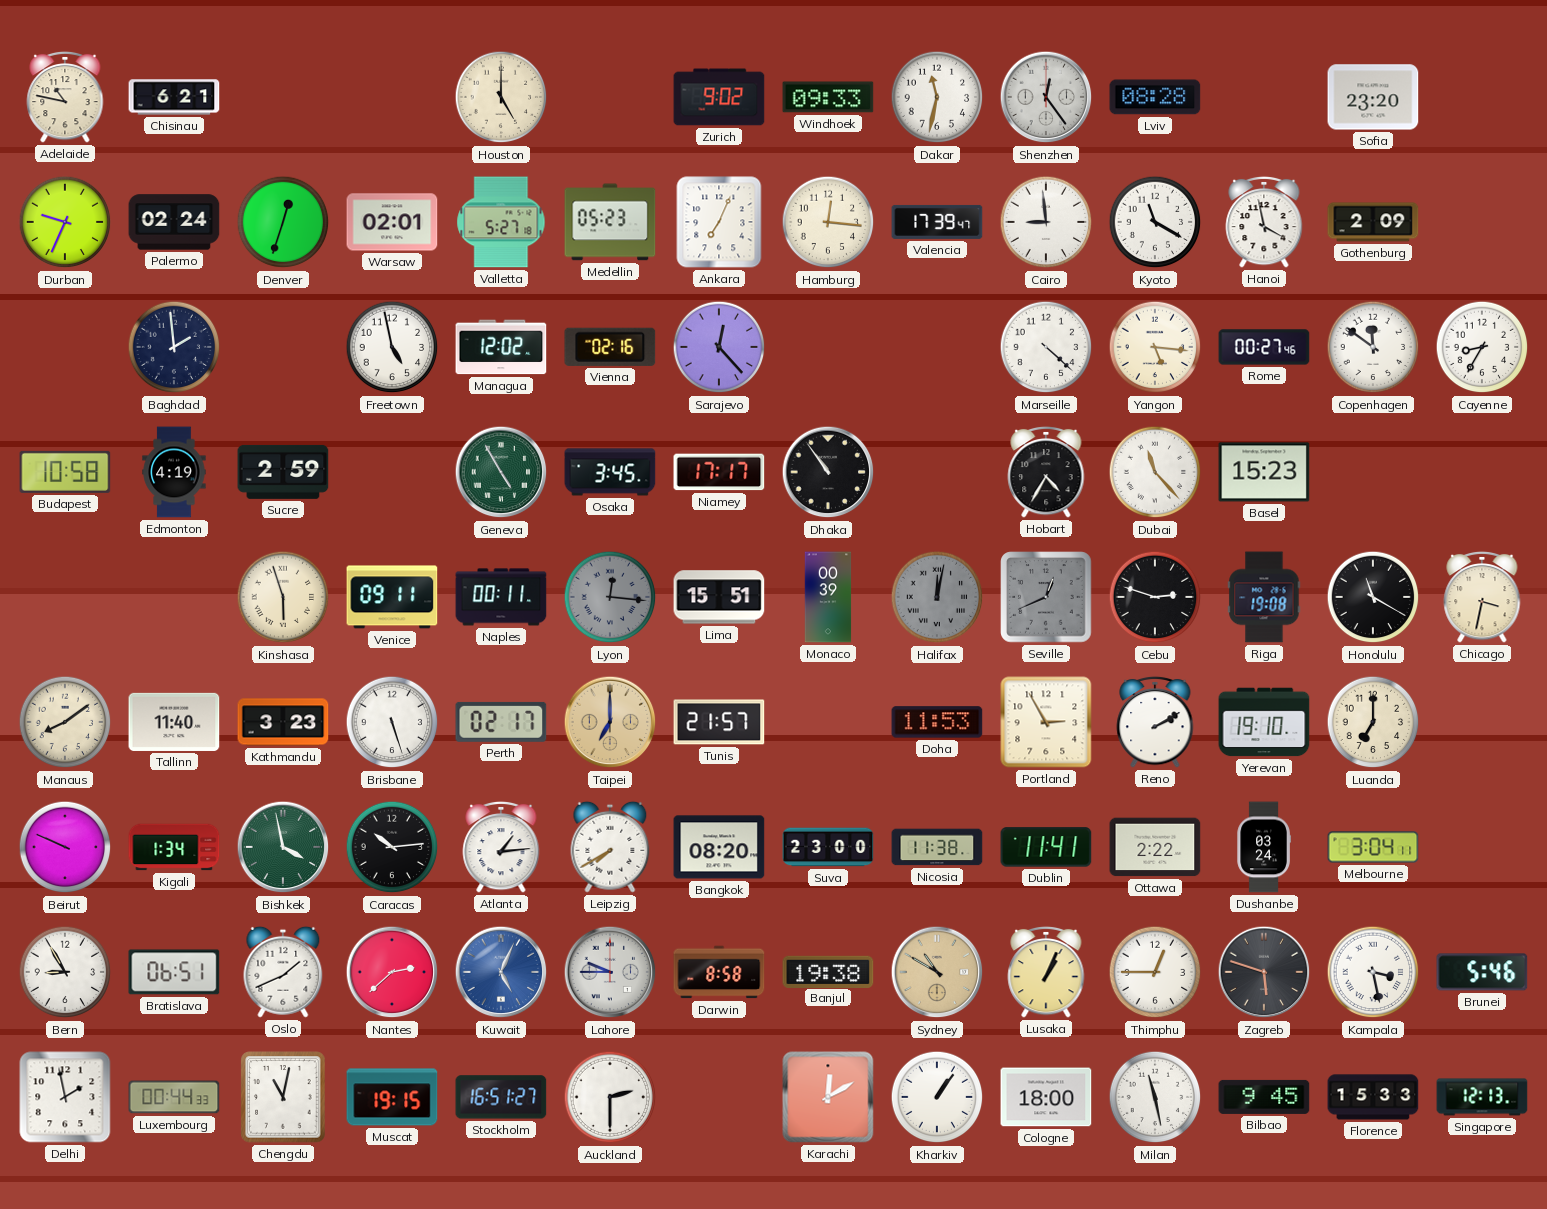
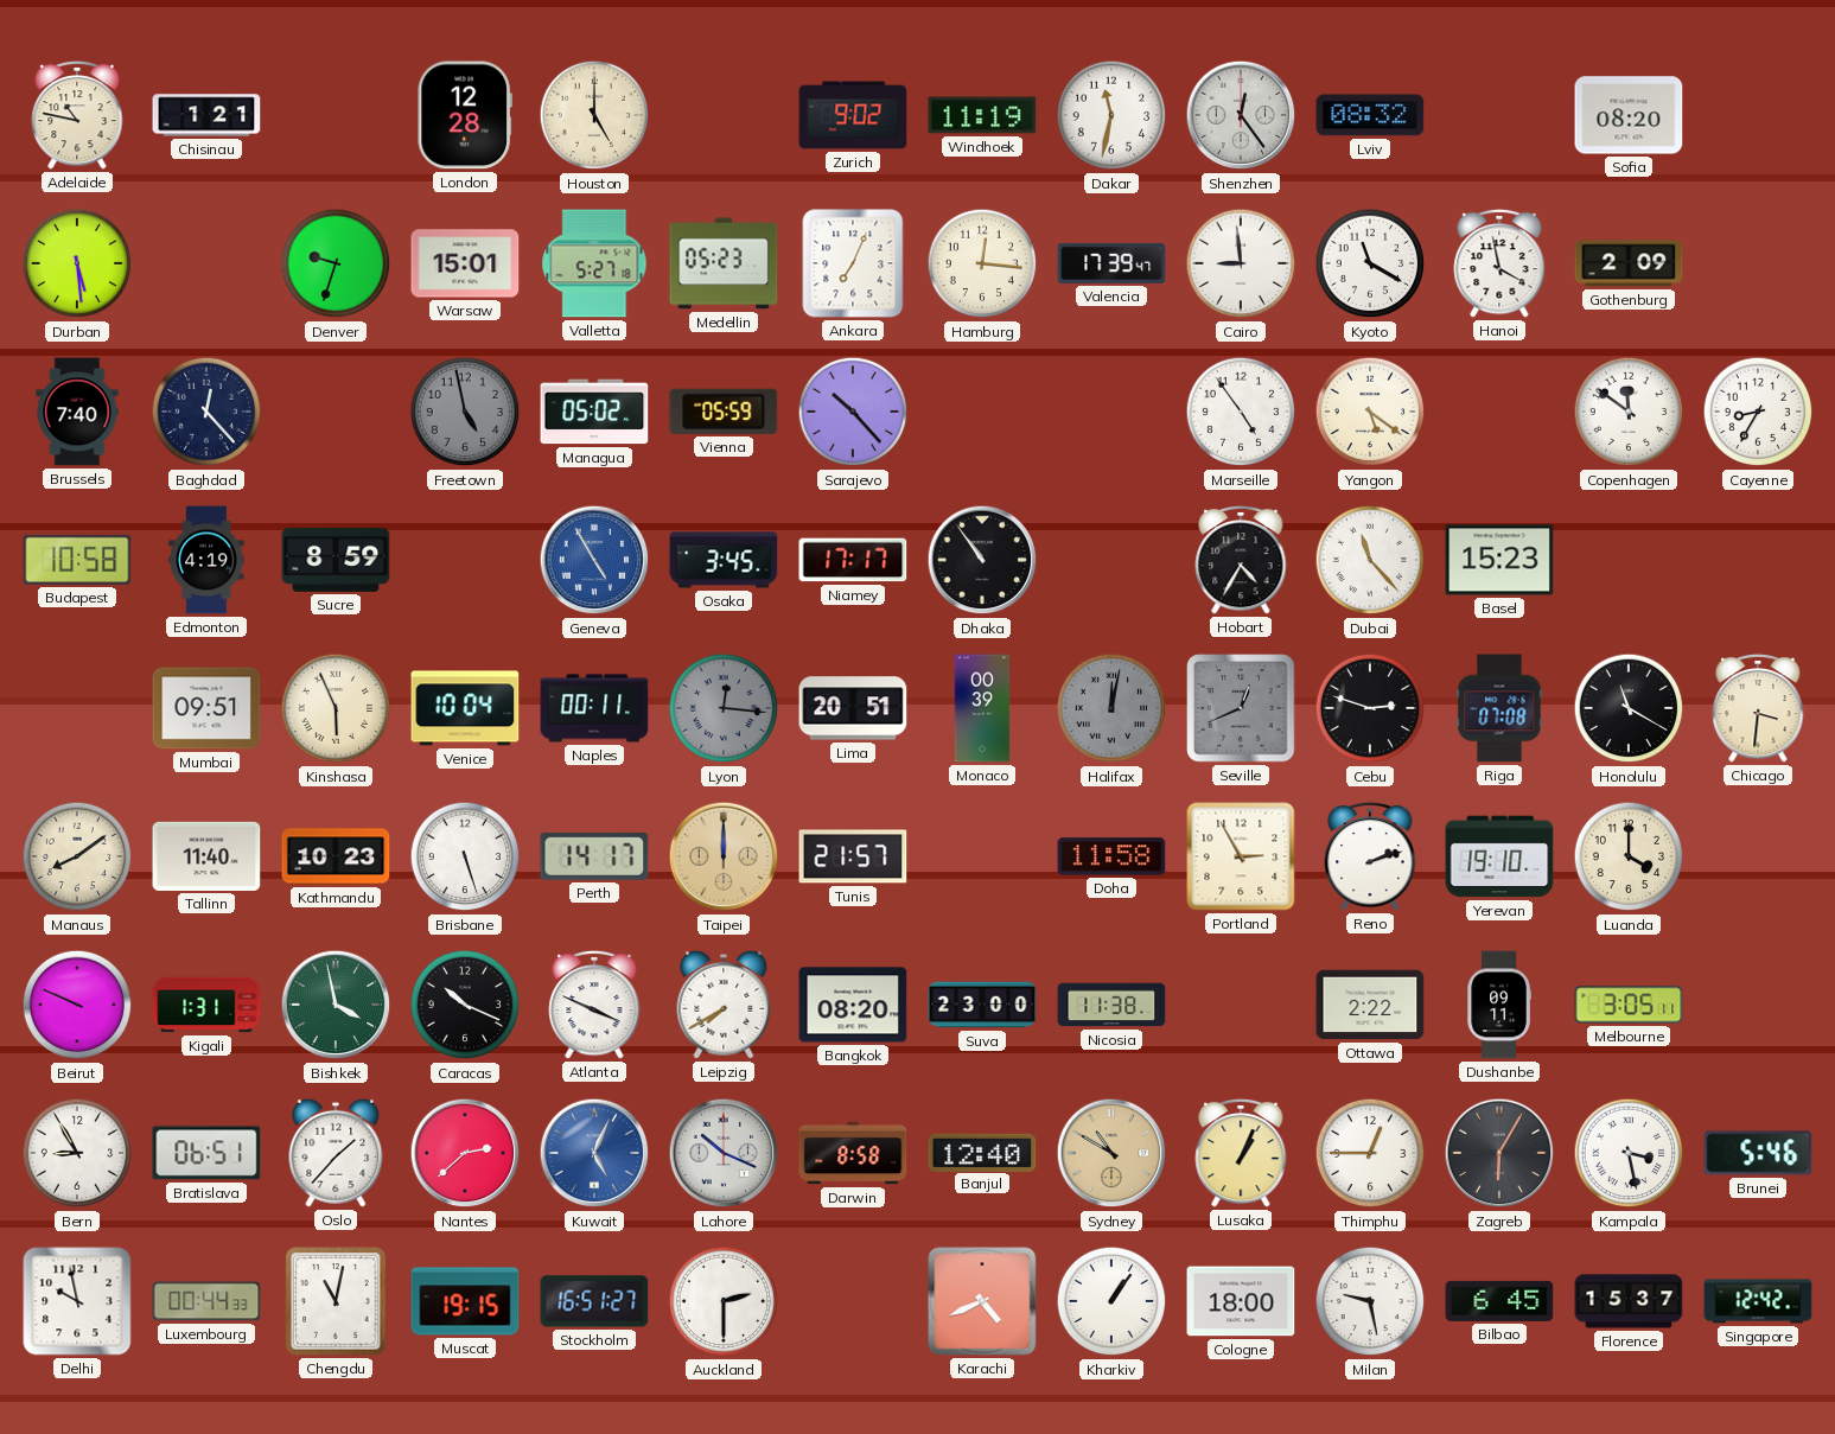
Chisinau: 6:21 -> 1:21
London: none -> 12:28
Windhoek: 09:33 -> 11:19
Lviv: 08:28 -> 08:32
Sofia: 23:20 -> 08:20
Durban: 9:34 -> 5:29
Palermo: 02:24 -> none
Denver: 12:33 -> 9:33
Warsaw: 02:01 -> 15:01
Brussels: none -> 7:40
Baghdad: 1:59 -> 12:23
Freetown dial: white -> grey
Managua: 12:02 -> 05:02
Vienna: 02:16 -> 05:59
Sarajevo: 12:23 -> 10:23
Marseille: 4:22 -> 4:54
Yangon: 5:16 -> 5:21
Rome: 00:27 -> none
Sucre: 2:59 -> 8:59
Geneva dial: green -> blue
Mumbai: none -> 09:51
Kinshasa: 5:57 -> 5:56
Venice: 09:11 -> 10:04
Lima: 15:51 -> 20:51
Riga: 19:08 -> 07:08
Chicago: 3:32 -> 3:31
Kathmandu: 3:23 -> 10:23
Perth: 02:17 -> 14:17
Taipei: 7:00 -> 12:00
Doha: 11:53 -> 11:58
Reno: 2:10 -> 2:12
Luanda: 7:00 -> 4:00
Kigali: 1:34 -> 1:31
Caracas: 10:14 -> 10:19
Atlanta: 1:14 -> 3:49
Dublin: 11:41 -> none
Dushanbe: 03:24 -> 09:11
Melbourne: 3:04 -> 3:05
Oslo: 1:41 -> 1:37
Lahore: 9:45 -> 10:19
Banjul: 19:38 -> 12:40
Zagreb: 5:48 -> 6:05
Delhi: 1:58 -> 9:58
Karachi: 12:10 -> 4:41
Milan: 11:28 -> 9:28
Bilbao: 9:45 -> 6:45
Florence: 15:33 -> 15:37
Singapore: 12:13 -> 12:42
